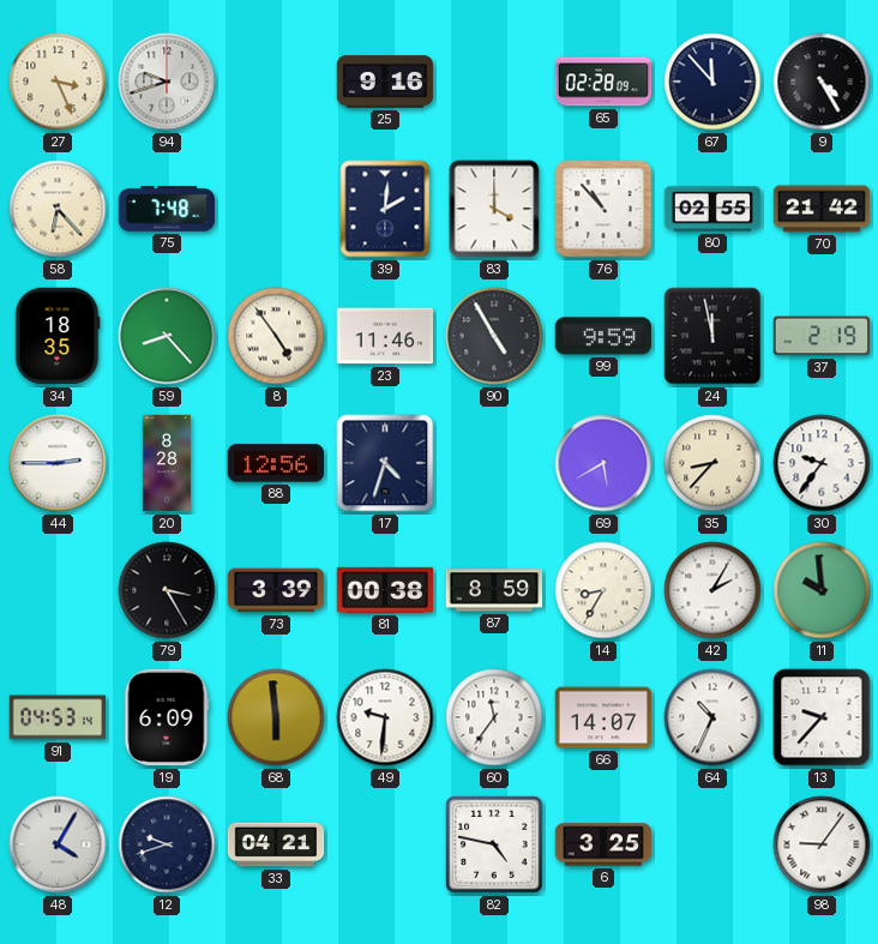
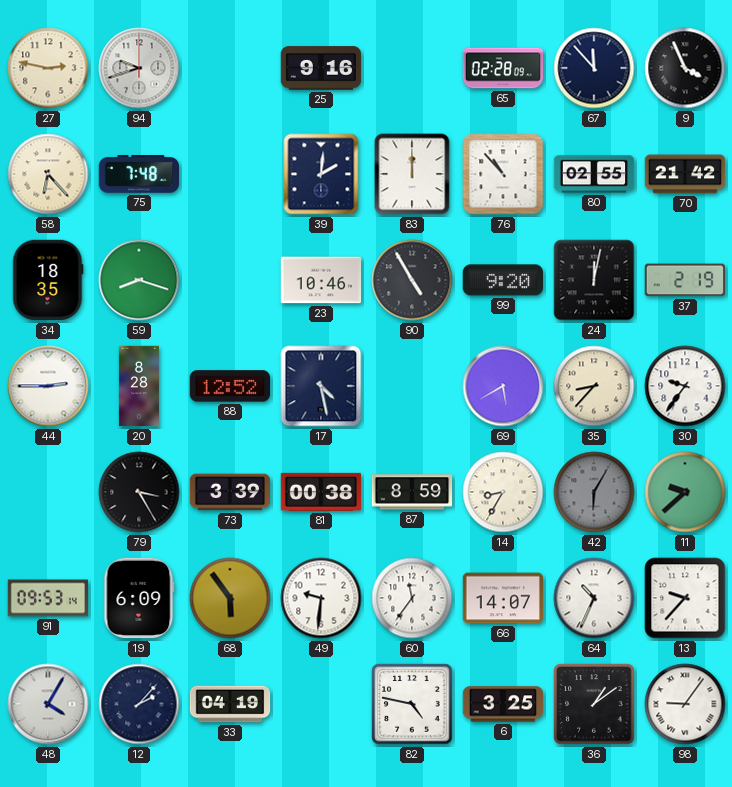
27: 3:26 -> 2:47
9: 4:25 -> 3:56
83: 4:00 -> 12:00
59: 8:23 -> 8:18
8: 4:54 -> none
23: 11:46 -> 10:46
99: 9:59 -> 9:20
24: 11:58 -> 12:02
88: 12:56 -> 12:52
17: 4:33 -> 4:28
42: 2:05 -> 6:05
42 dial: white -> grey
11: 9:59 -> 9:38
91: 04:53 -> 09:53
68: 5:59 -> 5:54
12: 9:42 -> 2:07
33: 04:21 -> 04:19
36: none -> 1:09
